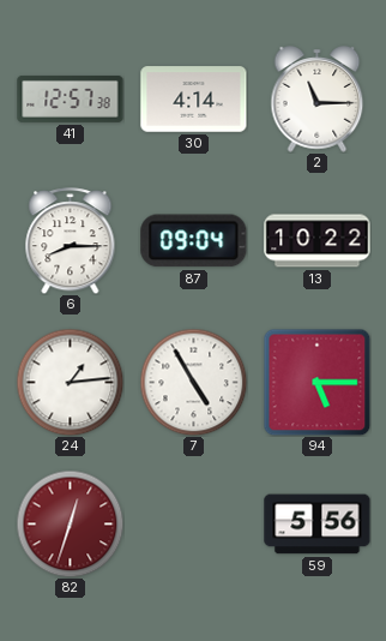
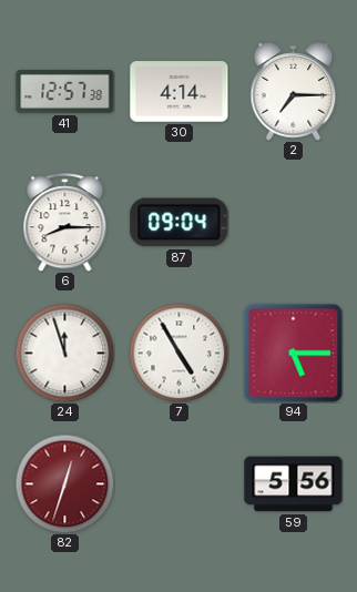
2: 11:15 -> 7:15
13: 10:22 -> none
24: 1:14 -> 11:57
